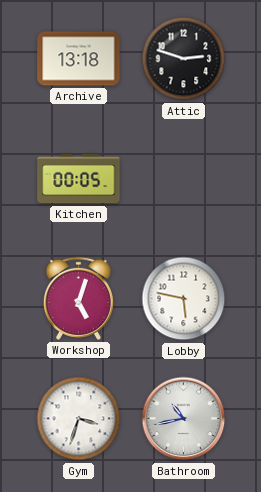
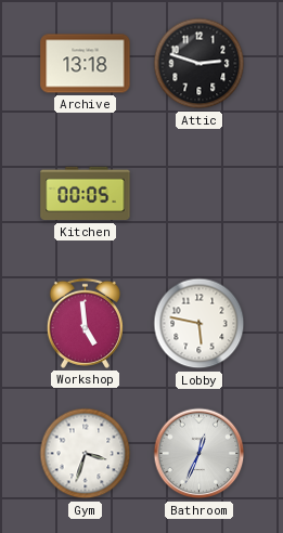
Workshop: 5:03 -> 4:59
Bathroom: 10:43 -> 12:34
